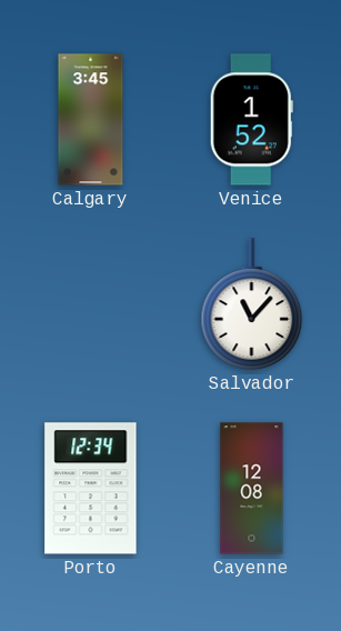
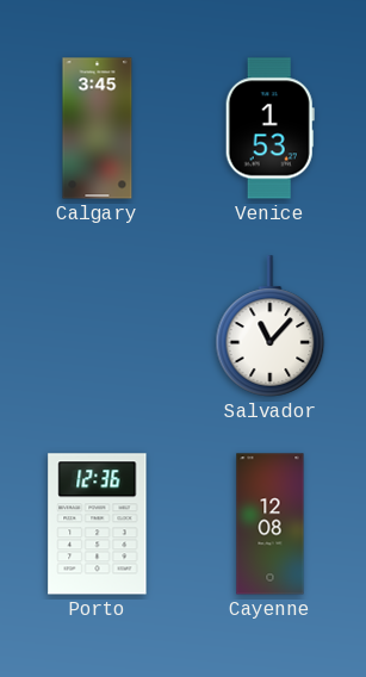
Venice: 1:52 -> 1:53
Porto: 12:34 -> 12:36
